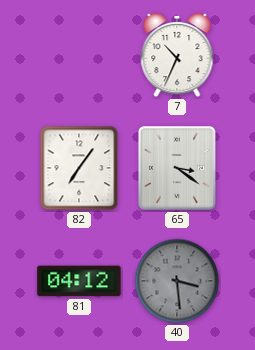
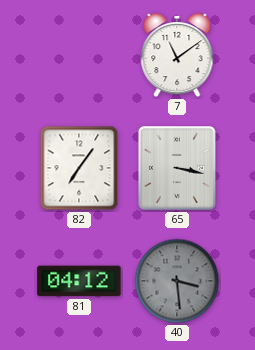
7: 10:34 -> 11:09
65: 3:21 -> 3:17
